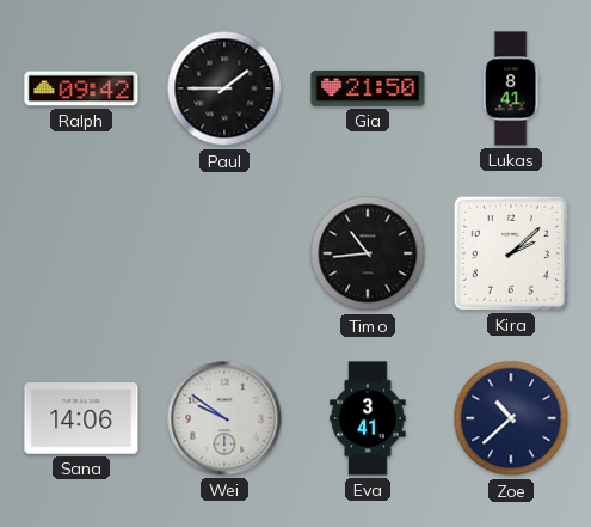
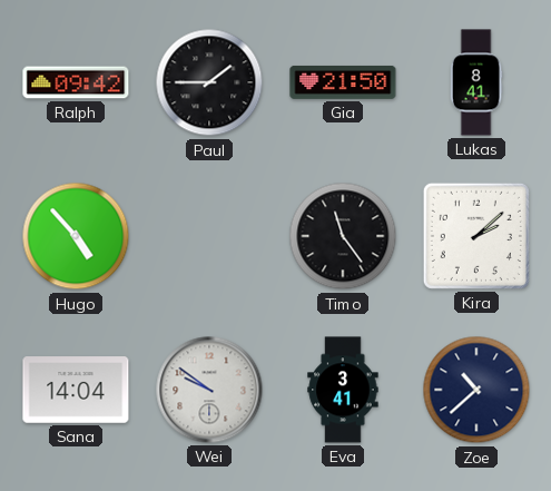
Hugo: none -> 4:53
Timo: 10:44 -> 11:24
Sana: 14:06 -> 14:04
